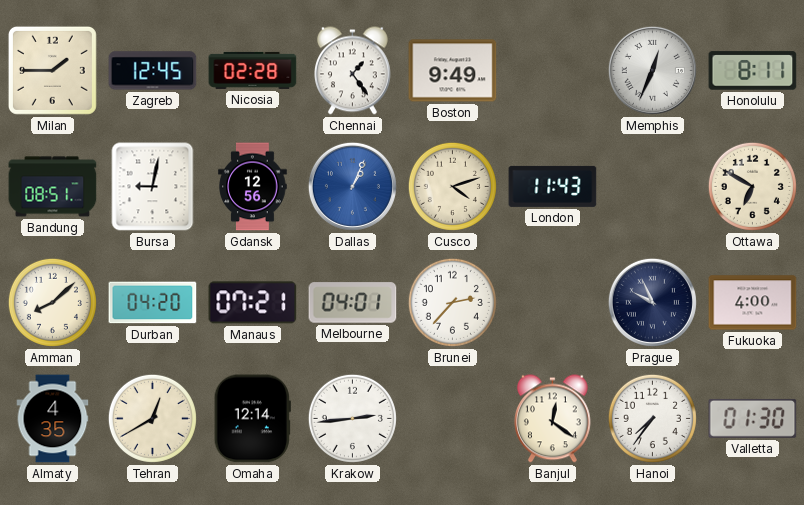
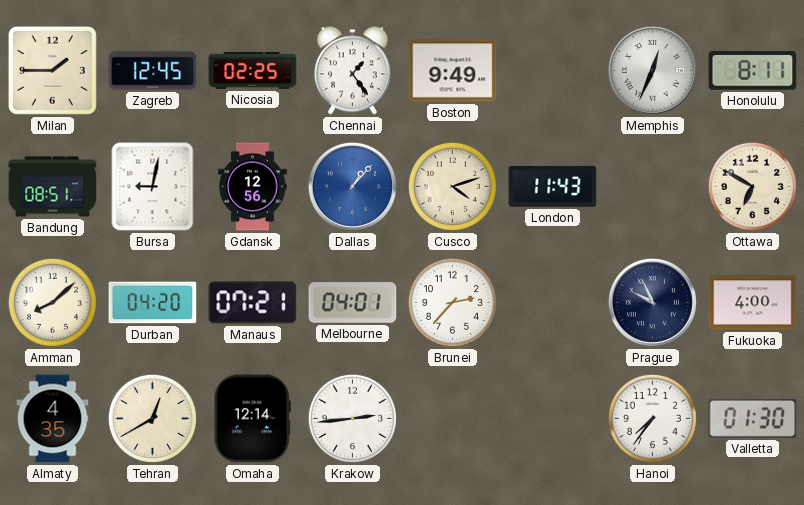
Nicosia: 02:28 -> 02:25
Dallas: 1:04 -> 1:07
Banjul: 12:21 -> none
